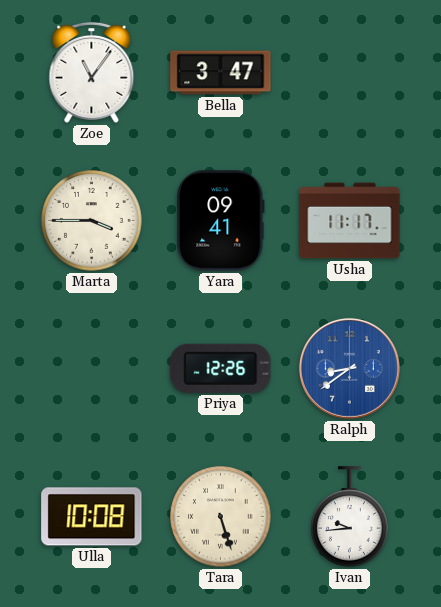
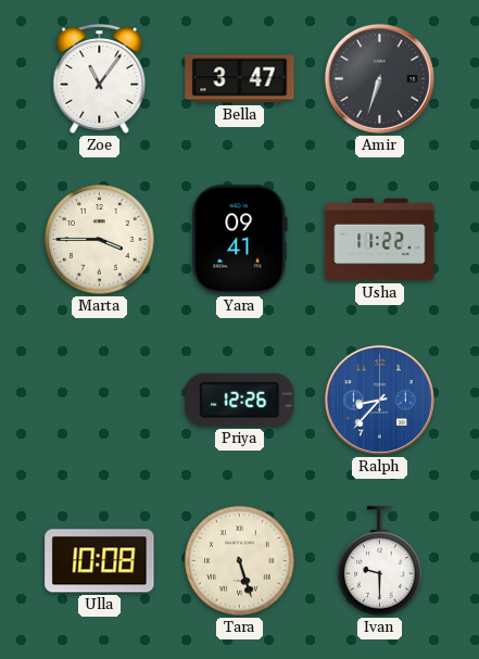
Amir: none -> 6:33
Usha: 11:17 -> 11:22
Ralph: 8:39 -> 8:37
Ivan: 9:44 -> 9:30
